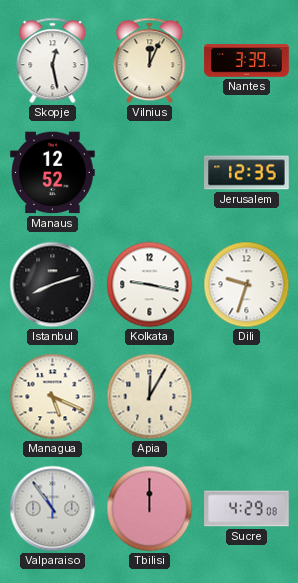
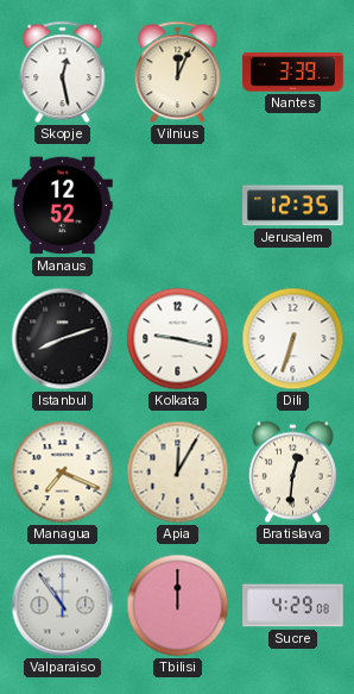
Dili: 9:33 -> 6:33
Managua: 5:19 -> 7:19
Bratislava: none -> 12:31
